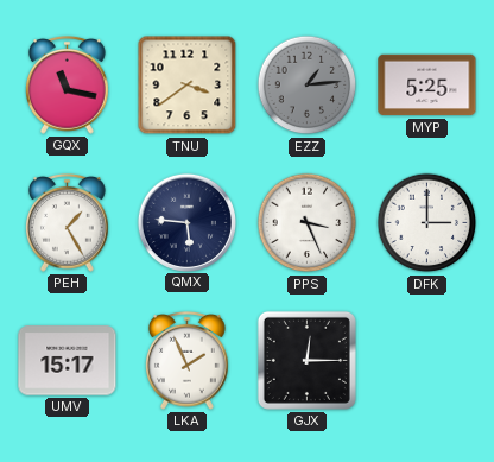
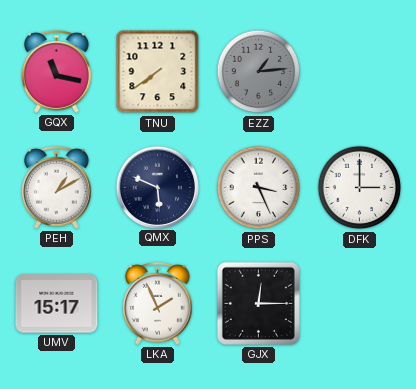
TNU: 3:39 -> 7:39
MYP: 5:25 -> none
PEH: 1:25 -> 1:10
QMX: 5:46 -> 5:49
